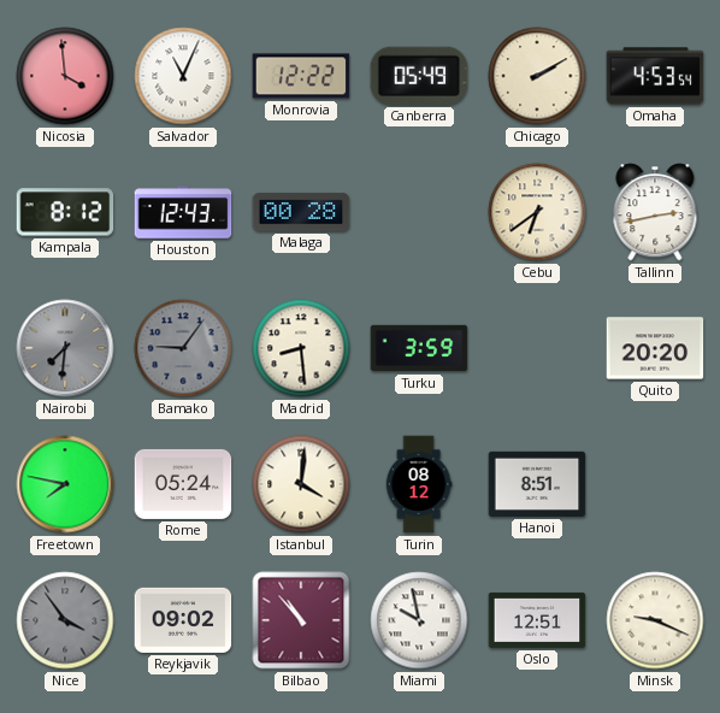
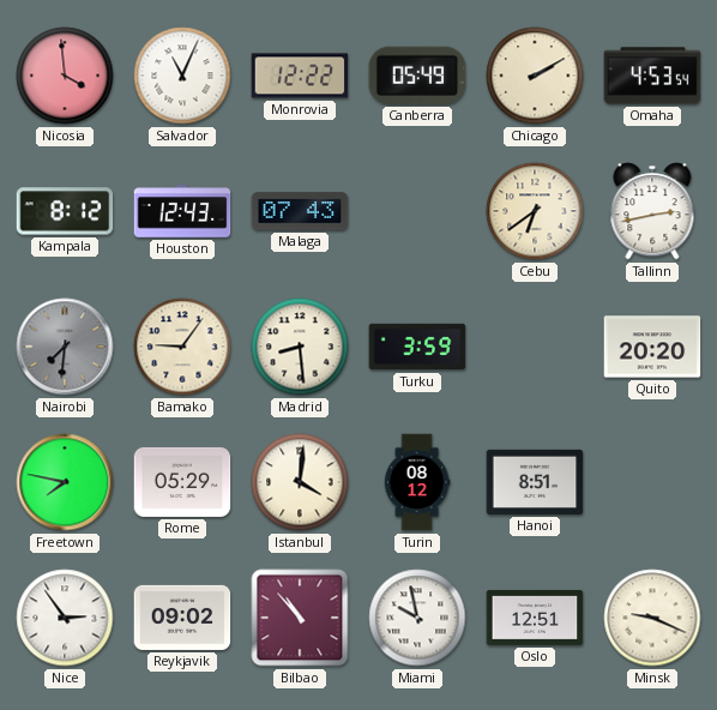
Malaga: 00:28 -> 07:43
Bamako dial: grey -> cream
Rome: 05:24 -> 05:29
Nice: 3:54 -> 2:54
Nice dial: grey -> white
